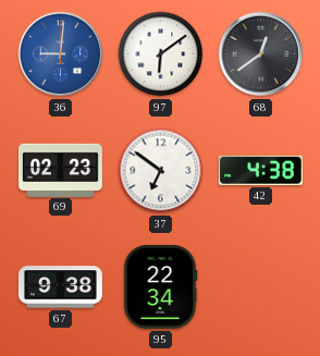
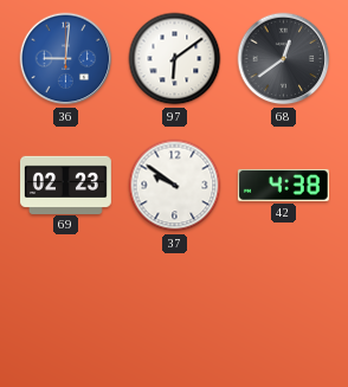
37: 6:51 -> 9:51
67: 9:38 -> none
95: 22:34 -> none
